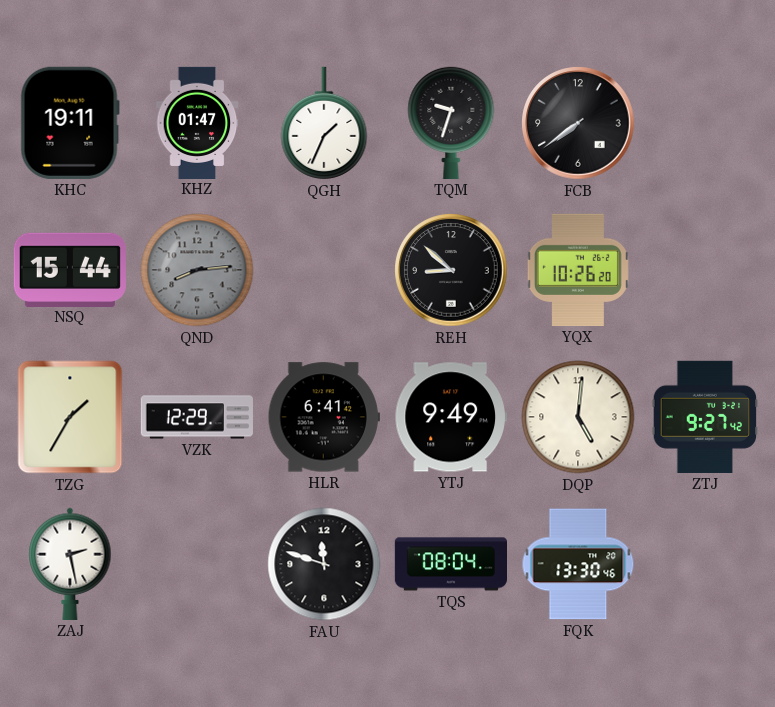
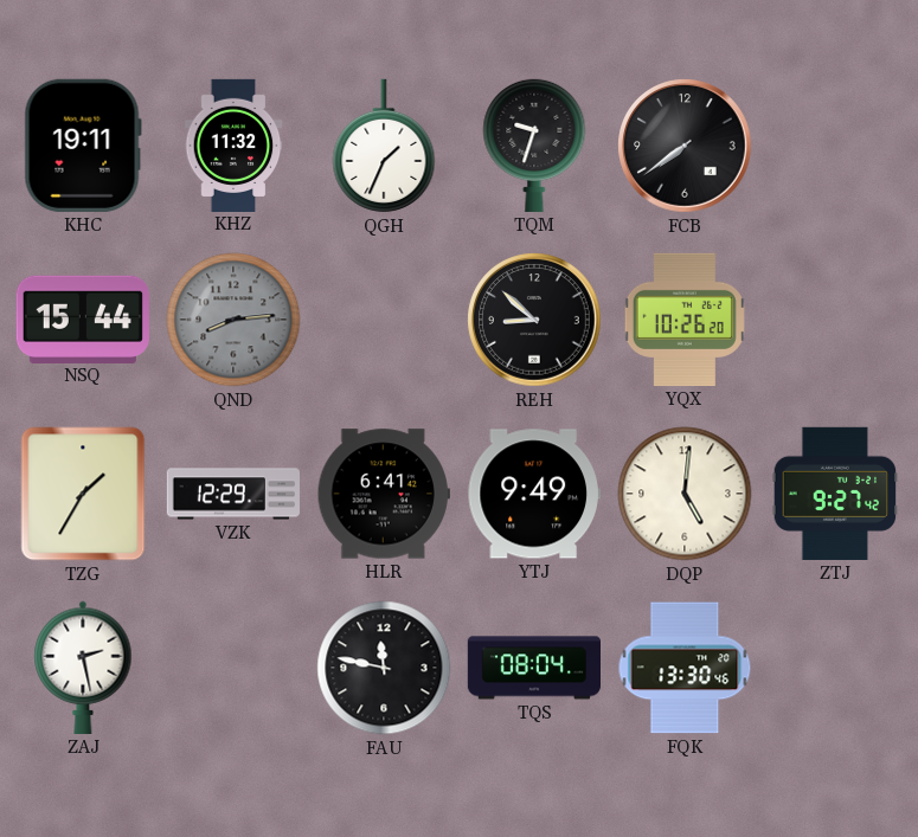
KHZ: 01:47 -> 11:32
FAU: 11:48 -> 11:47
